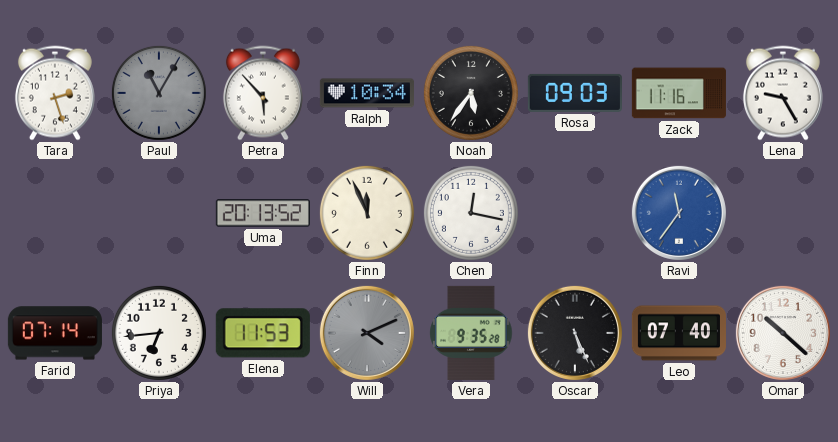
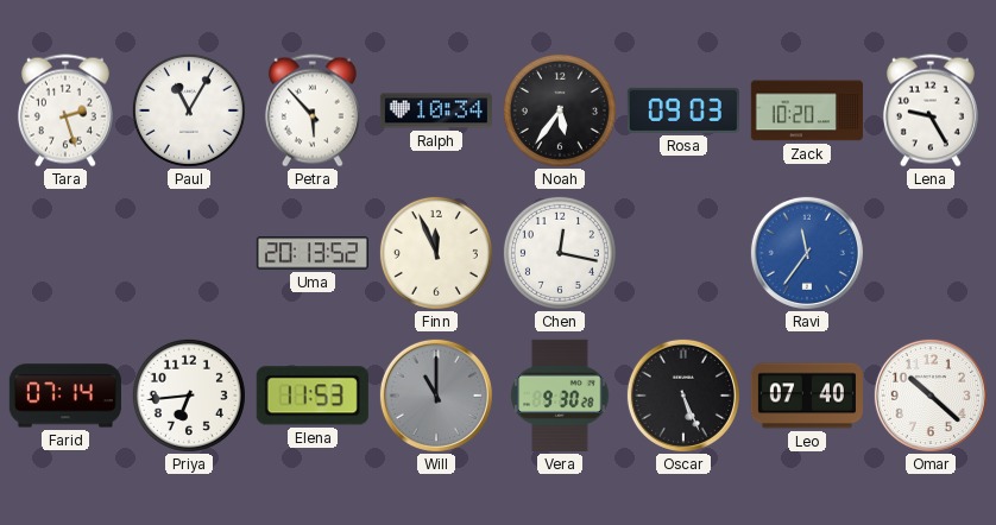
Paul dial: grey -> white
Zack: 11:16 -> 10:20
Will: 4:11 -> 11:00
Vera: 9:35 -> 9:30
